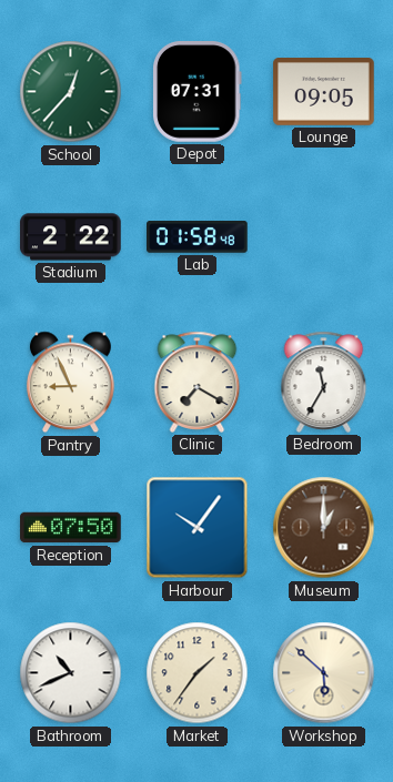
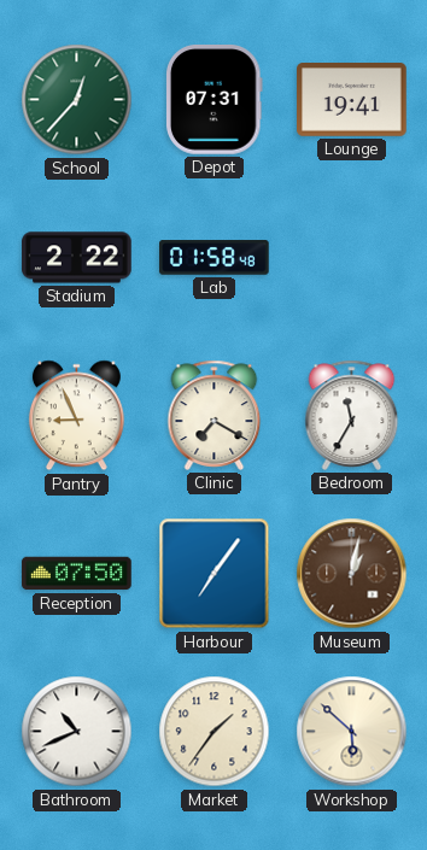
Lounge: 09:05 -> 19:41
Harbour: 10:06 -> 7:06
Museum: 1:00 -> 1:02
